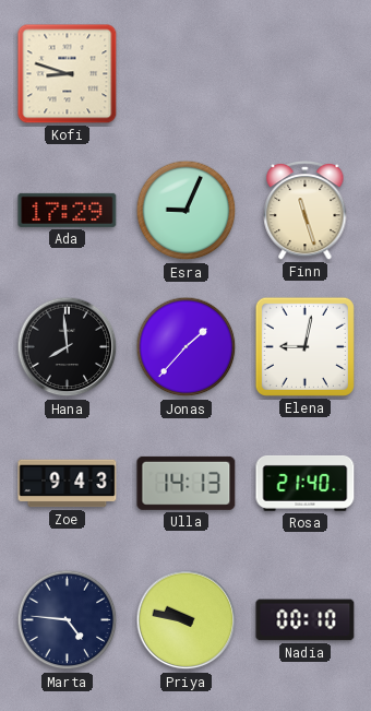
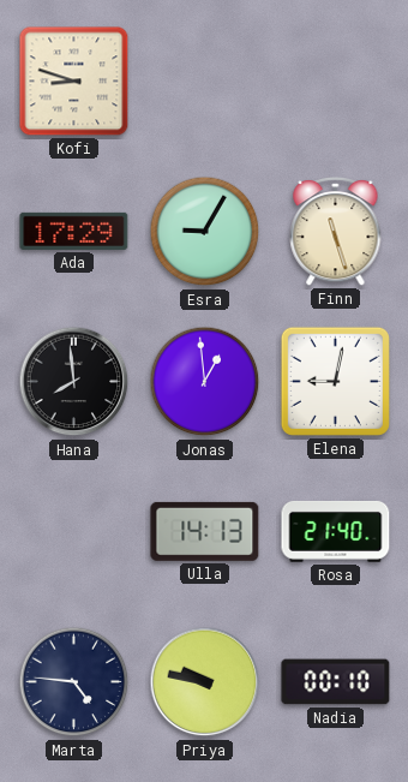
Esra: 9:04 -> 9:05
Jonas: 1:37 -> 12:59
Zoe: 9:43 -> none
